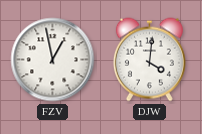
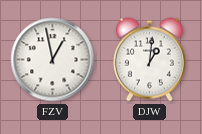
DJW: 4:01 -> 1:01
